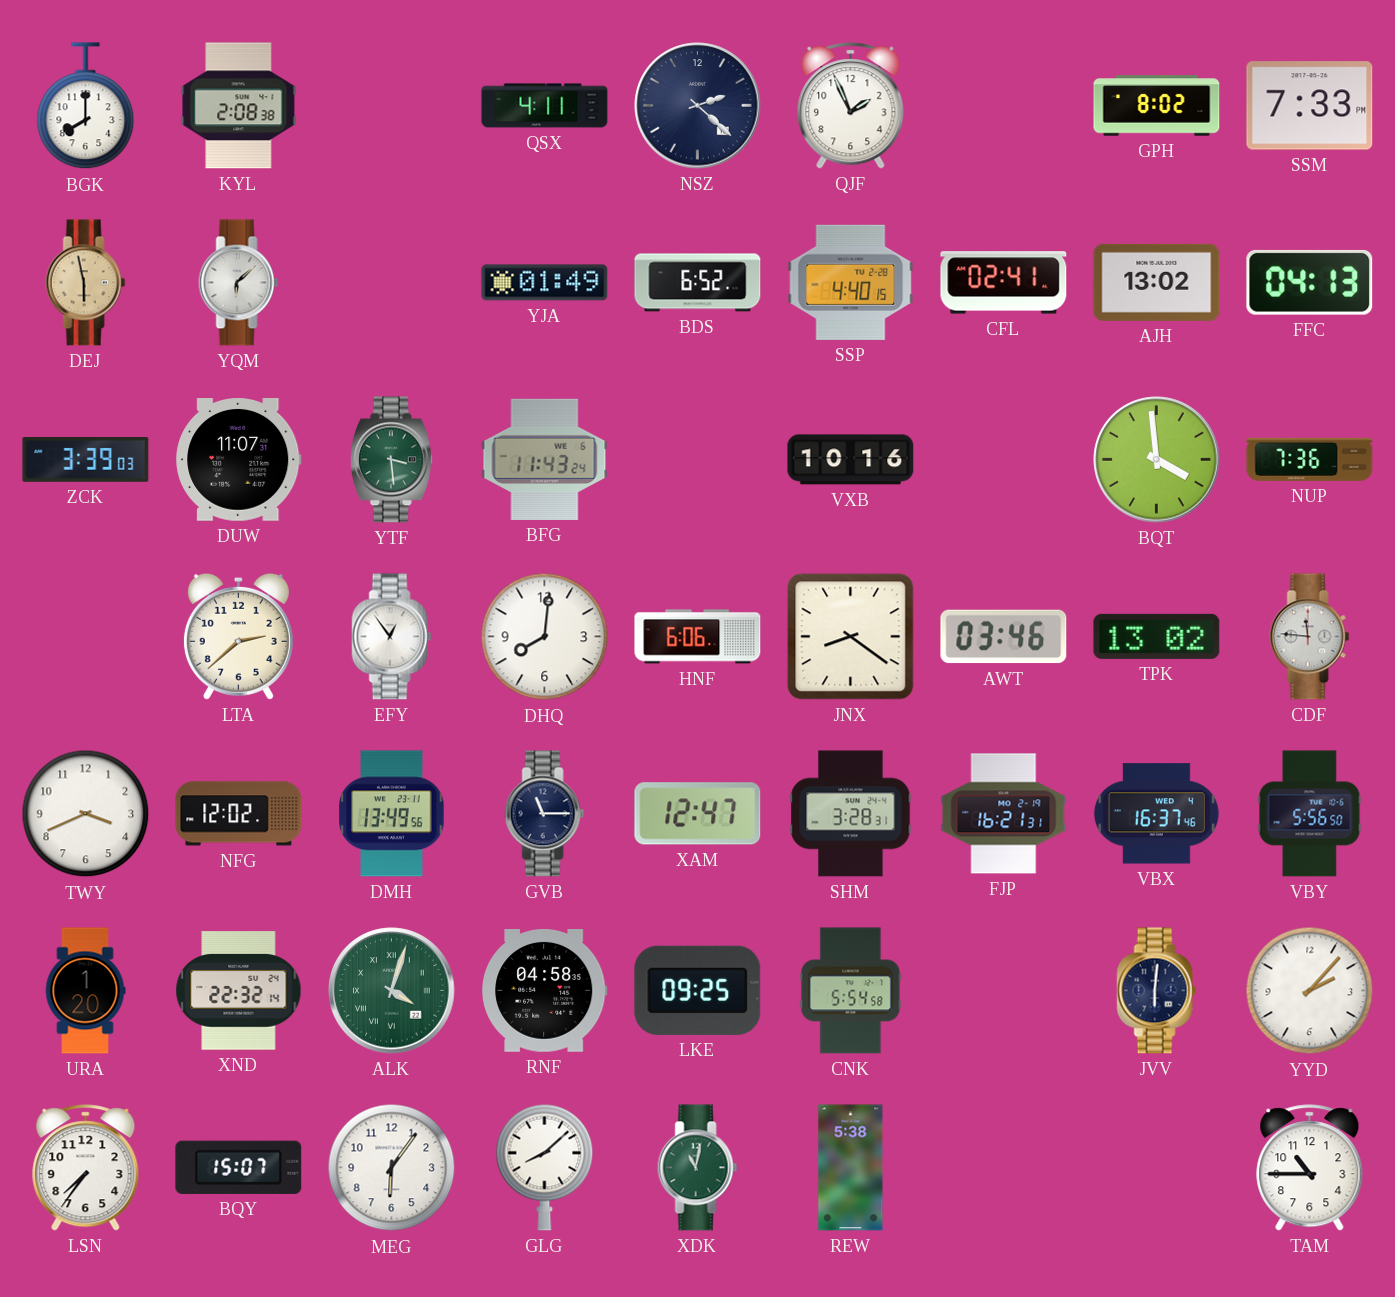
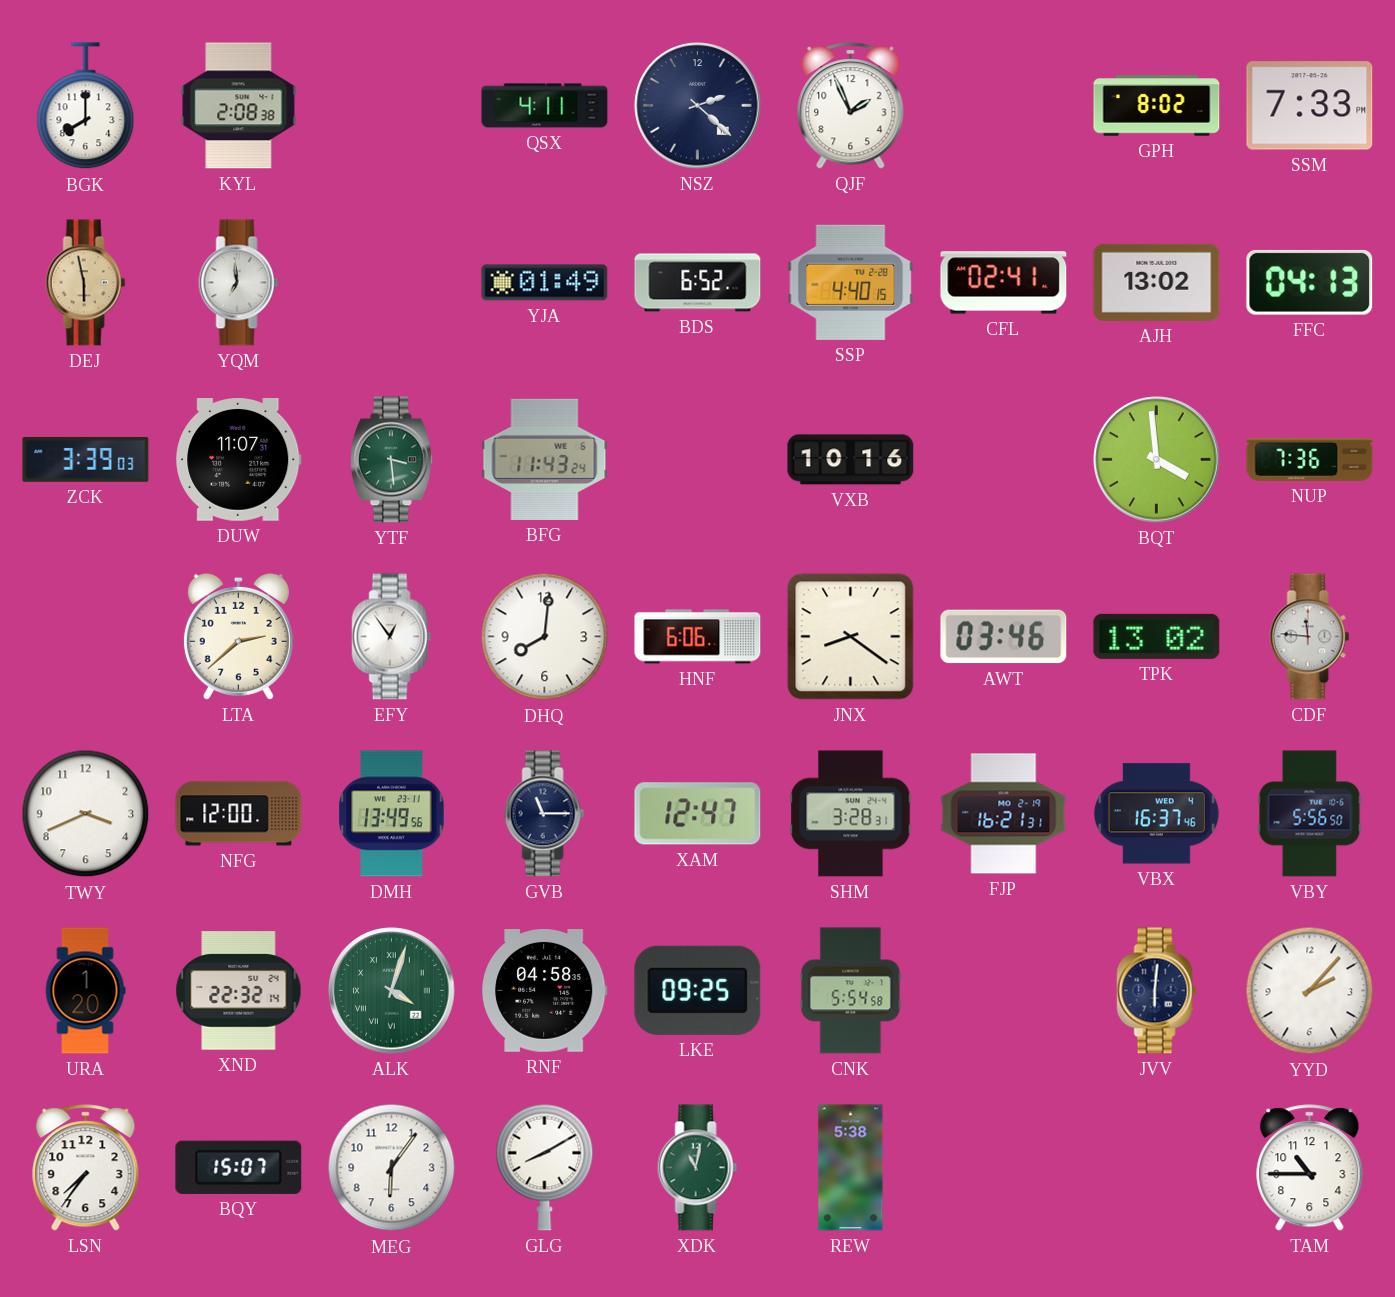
YQM: 6:08 -> 6:59
NFG: 12:02 -> 12:00
GLG: 8:08 -> 8:10
